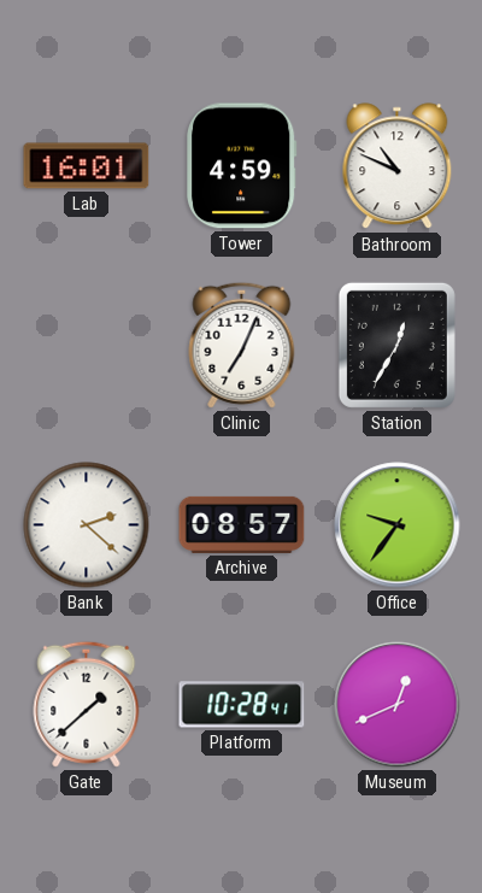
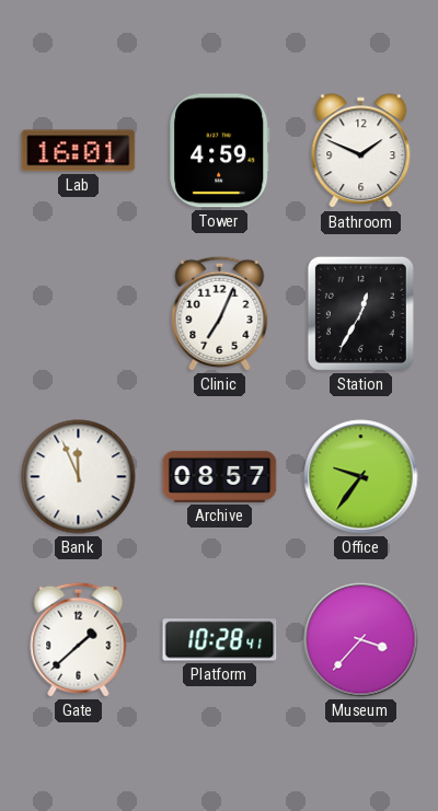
Bathroom: 10:49 -> 1:49
Bank: 2:22 -> 11:56
Museum: 12:41 -> 3:37
